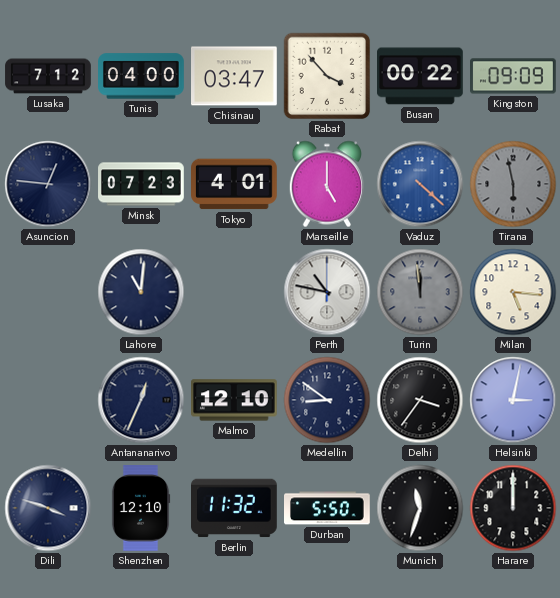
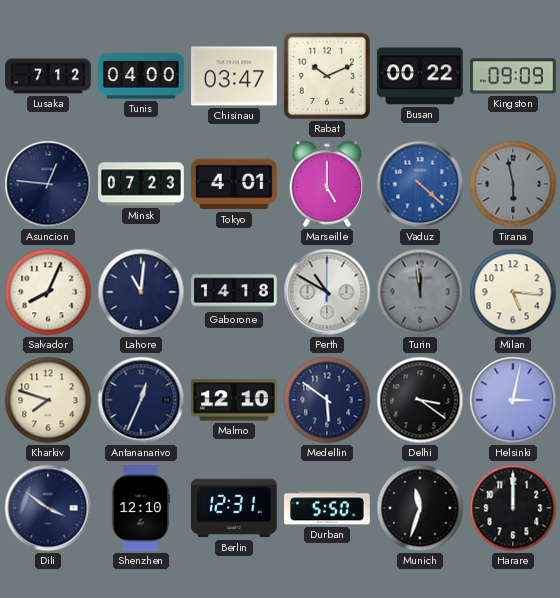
Rabat: 3:53 -> 10:11
Salvador: none -> 8:04
Gaborone: none -> 14:18
Perth: 10:47 -> 10:50
Kharkiv: none -> 7:48
Medellin: 8:51 -> 5:51
Delhi: 3:36 -> 3:21
Dili: 3:48 -> 3:51
Berlin: 11:32 -> 12:31
